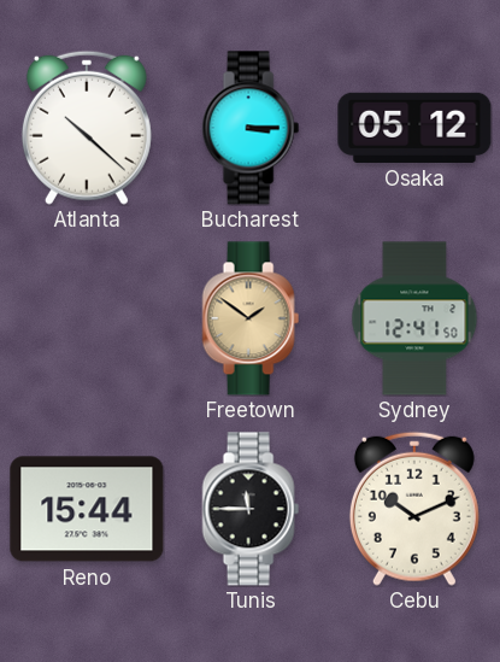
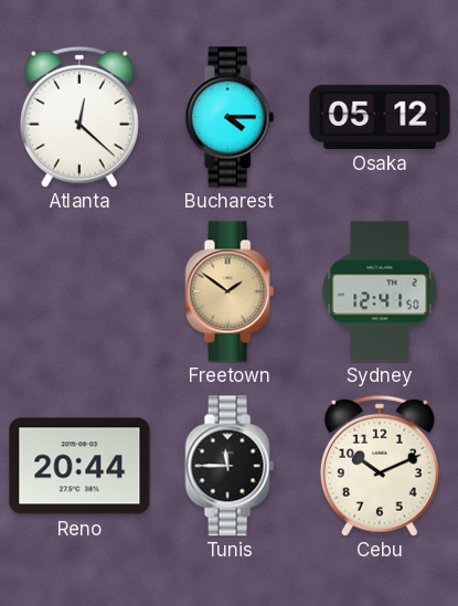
Atlanta: 10:22 -> 12:22
Bucharest: 3:15 -> 4:15
Reno: 15:44 -> 20:44
